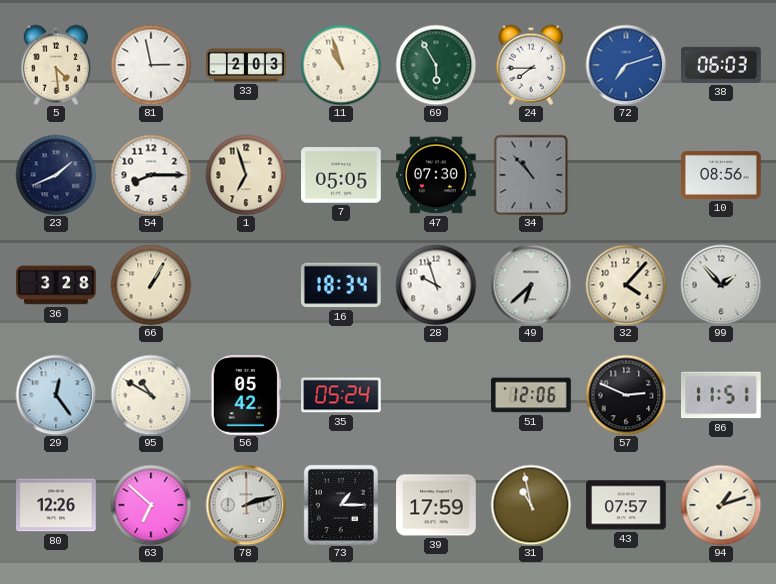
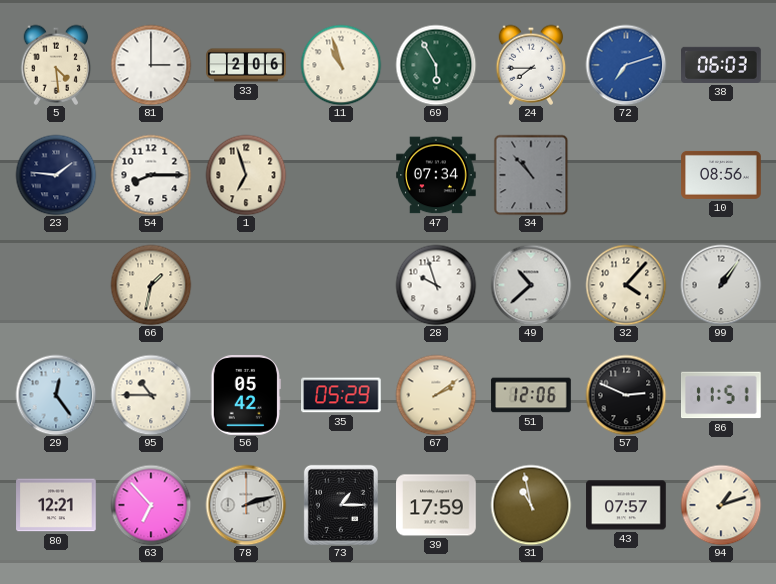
81: 2:58 -> 3:00
33: 2:03 -> 2:06
23: 1:41 -> 1:46
7: 05:05 -> none
47: 07:30 -> 07:34
36: 3:28 -> none
66: 1:05 -> 1:32
16: 18:34 -> none
49: 6:38 -> 10:38
99: 1:53 -> 1:06
95: 10:50 -> 10:45
35: 05:24 -> 05:29
67: none -> 2:09
80: 12:26 -> 12:21
63: 6:52 -> 6:53
